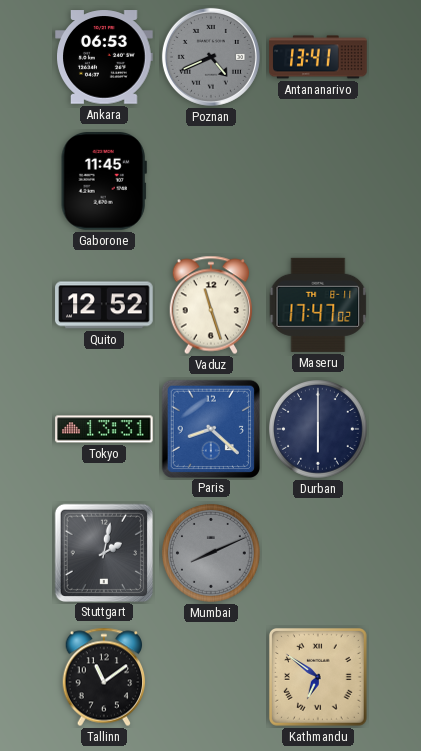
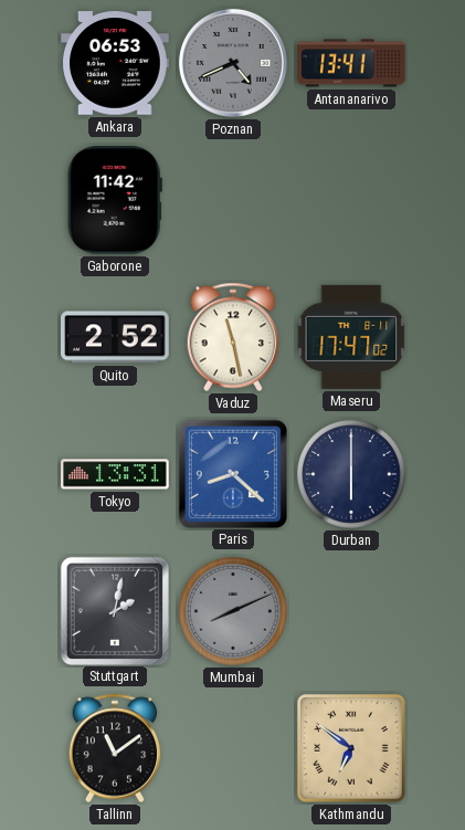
Gaborone: 11:45 -> 11:42
Quito: 12:52 -> 2:52
Vaduz: 11:27 -> 11:28
